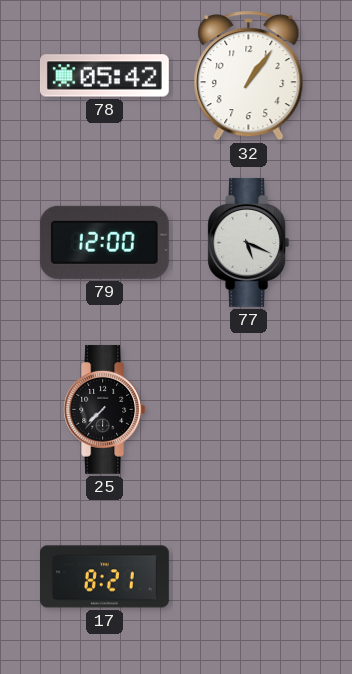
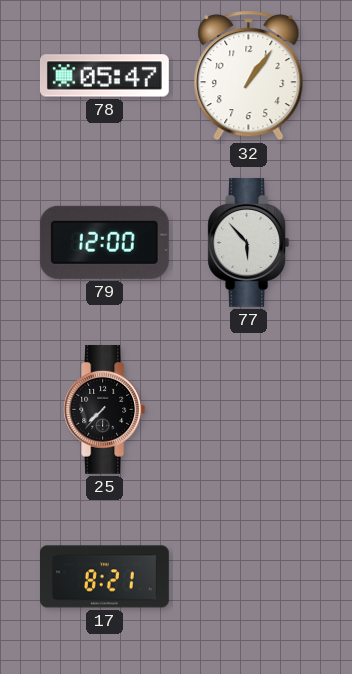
78: 05:42 -> 05:47
77: 5:19 -> 5:53
